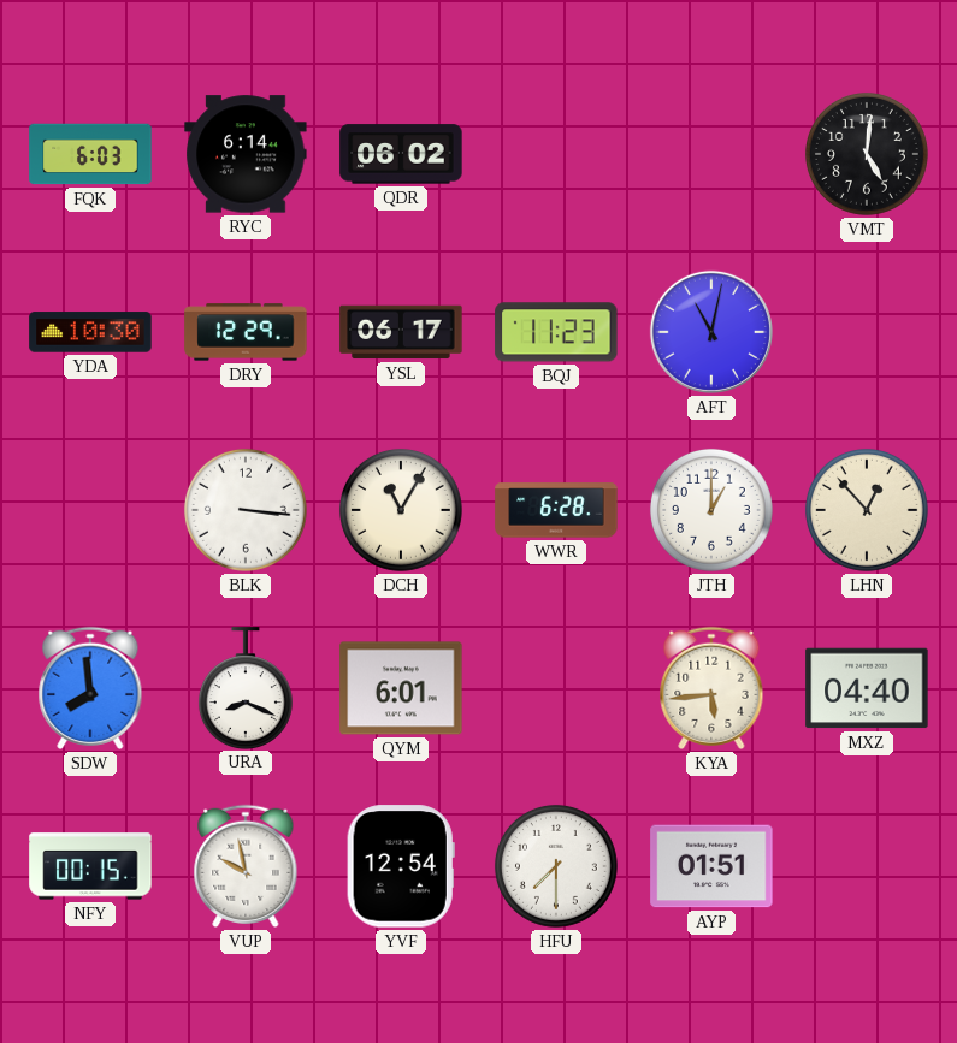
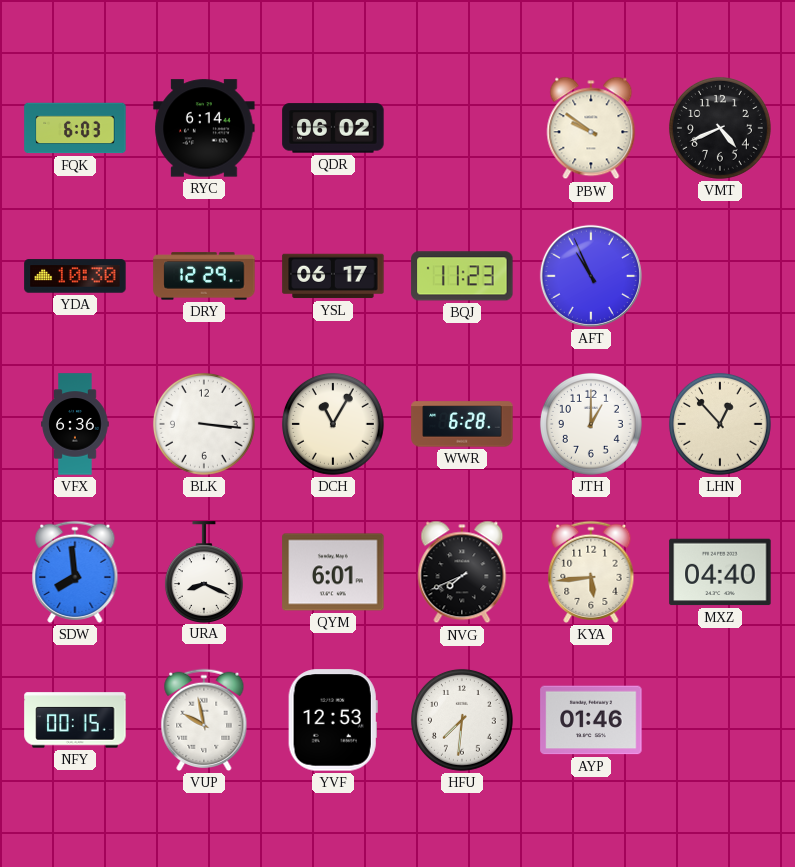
PBW: none -> 9:51
VMT: 5:01 -> 4:41
AFT: 11:02 -> 10:56
VFX: none -> 6:36
NVG: none -> 7:41
YVF: 12:54 -> 12:53
HFU: 7:30 -> 7:31
AYP: 01:51 -> 01:46
